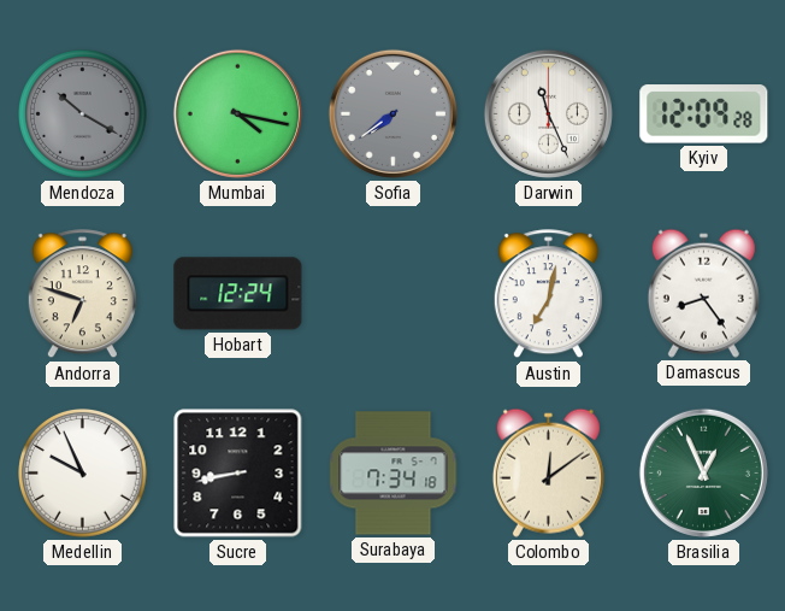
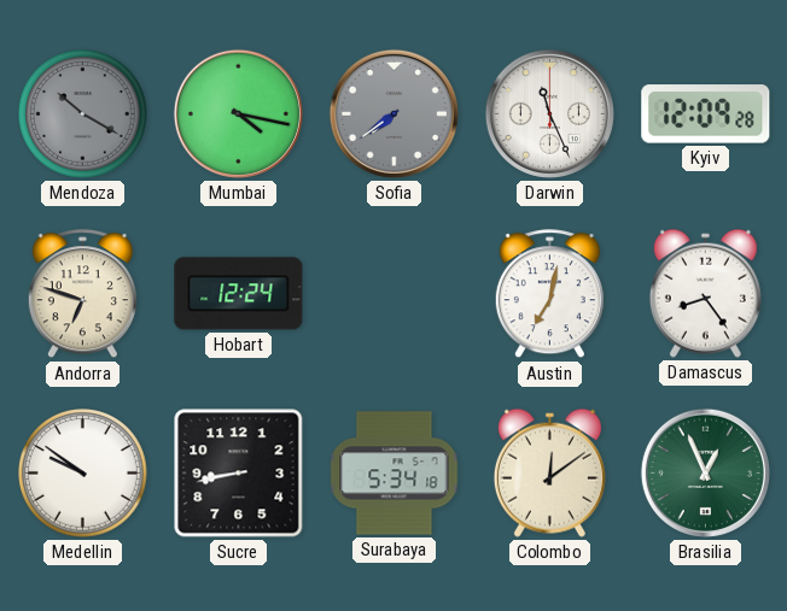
Medellin: 9:56 -> 9:51
Surabaya: 7:34 -> 5:34
